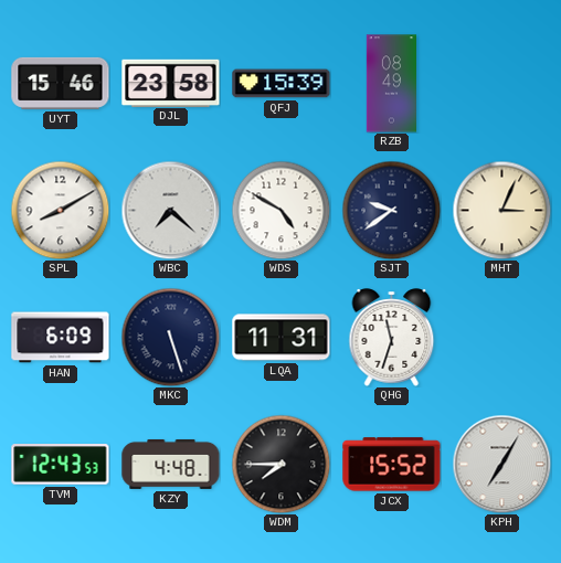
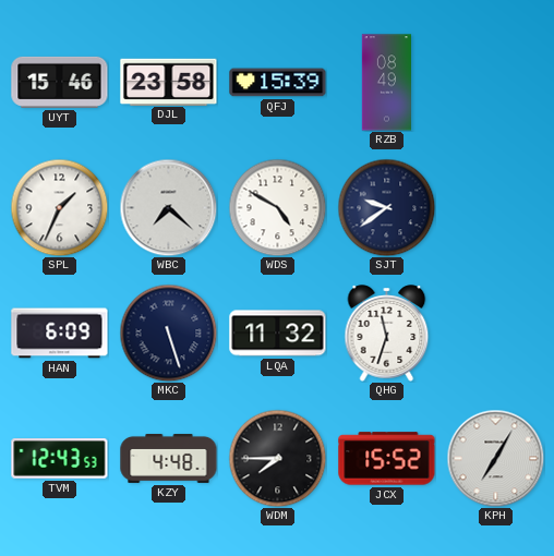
SPL: 8:10 -> 1:34
MHT: 3:04 -> none
LQA: 11:31 -> 11:32
